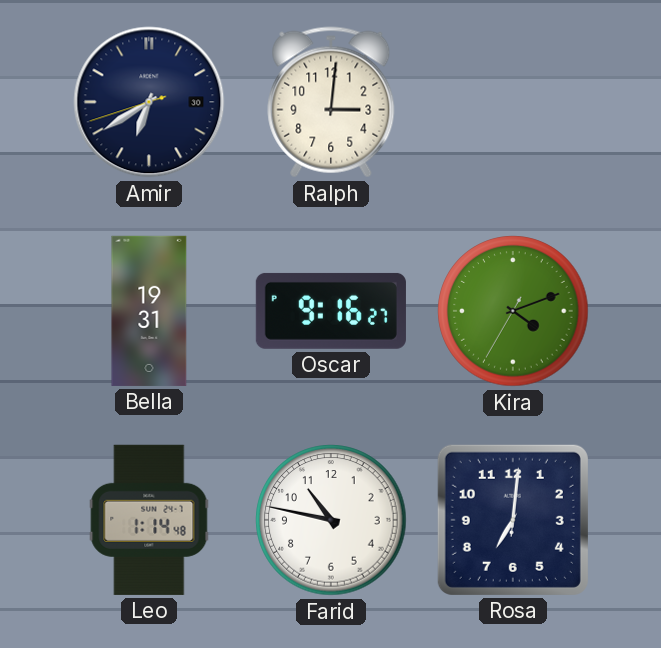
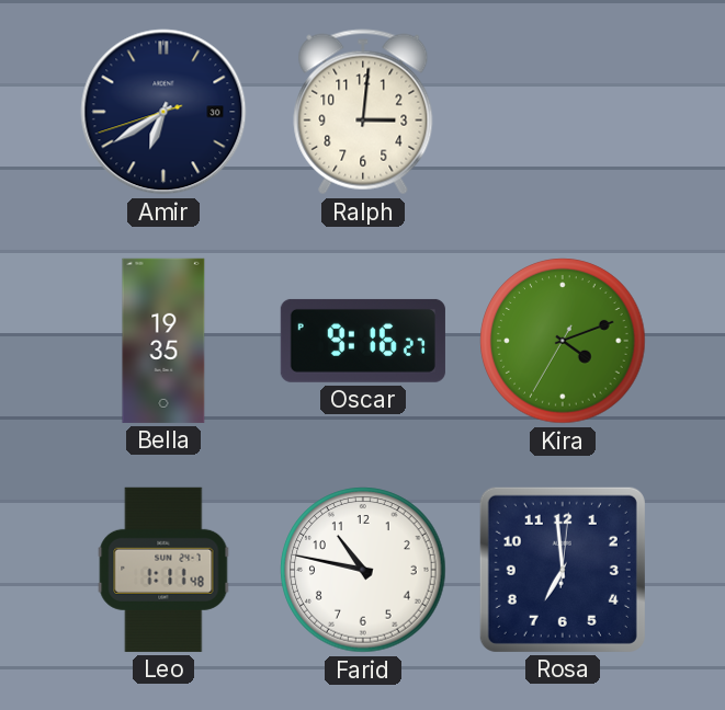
Bella: 19:31 -> 19:35
Leo: 1:14 -> 1:11
Rosa: 7:01 -> 6:59
